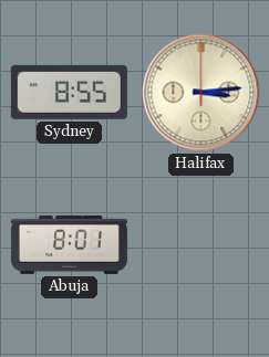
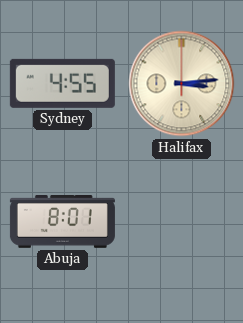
Sydney: 8:55 -> 4:55
